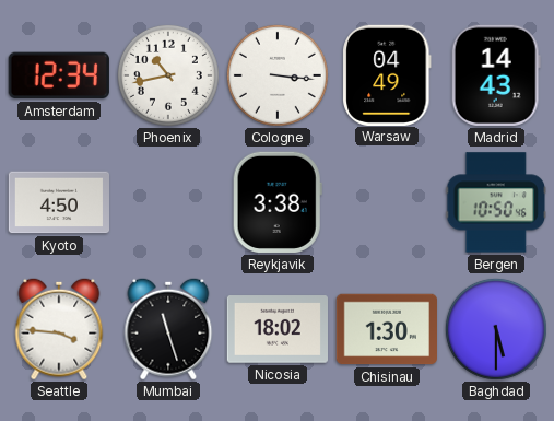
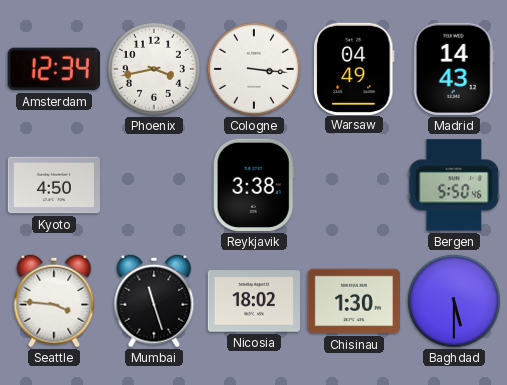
Phoenix: 10:43 -> 3:43
Bergen: 10:50 -> 5:50
